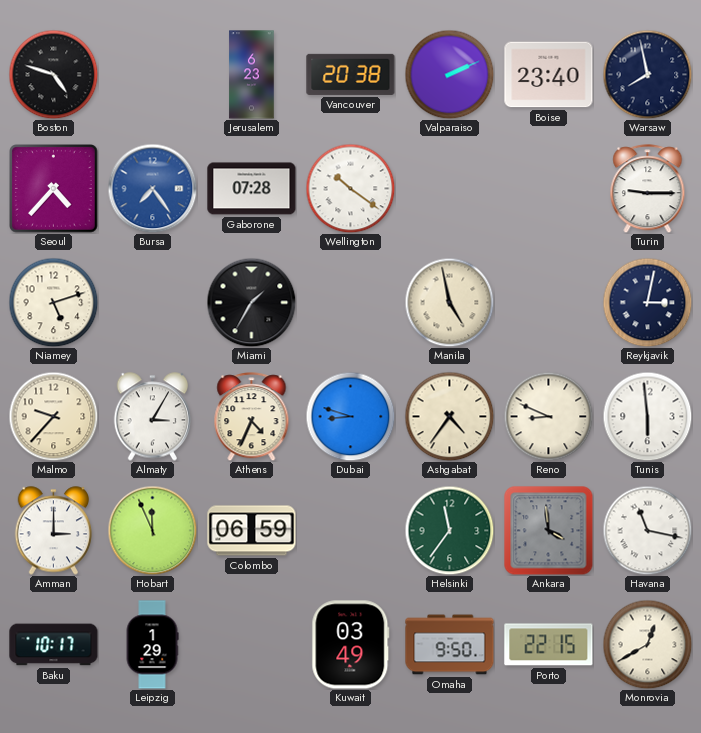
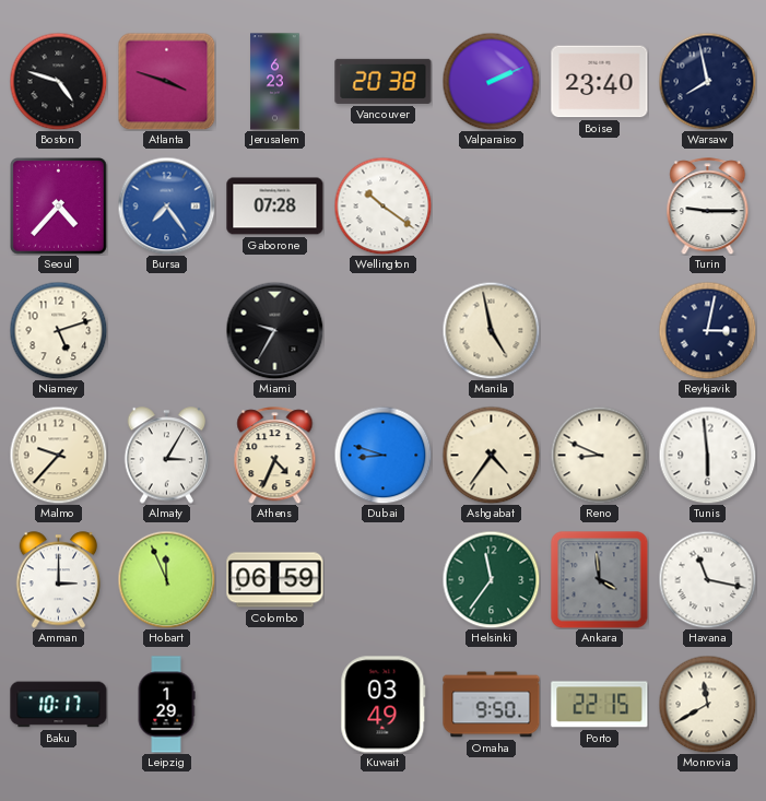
Atlanta: none -> 3:48
Miami: 1:35 -> 9:35
Monrovia: 12:40 -> 11:40
